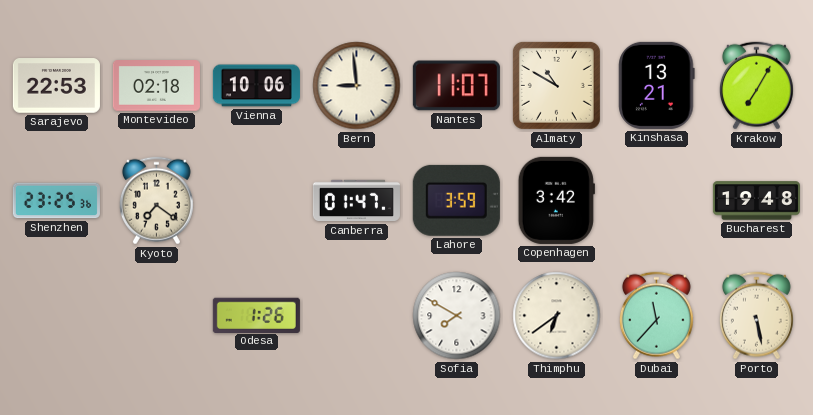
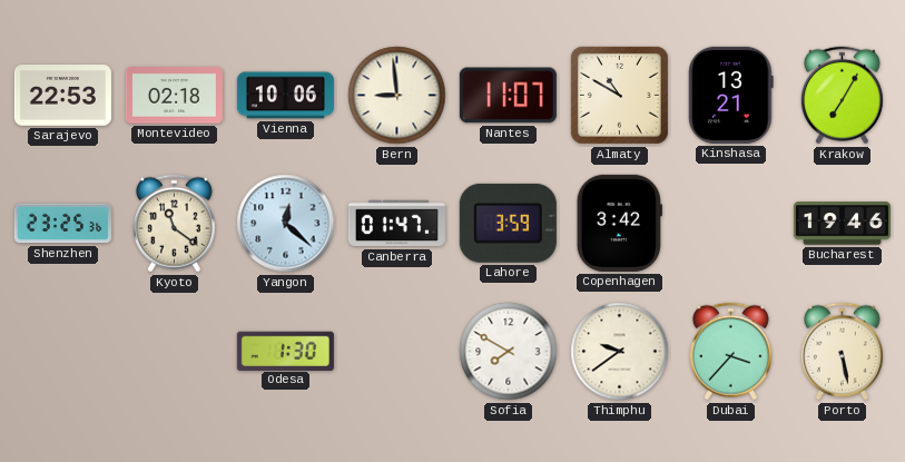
Kyoto: 7:21 -> 11:21
Yangon: none -> 12:22
Bucharest: 19:48 -> 19:46
Odesa: 1:26 -> 1:30
Thimphu: 6:39 -> 9:39
Dubai: 11:37 -> 3:37
